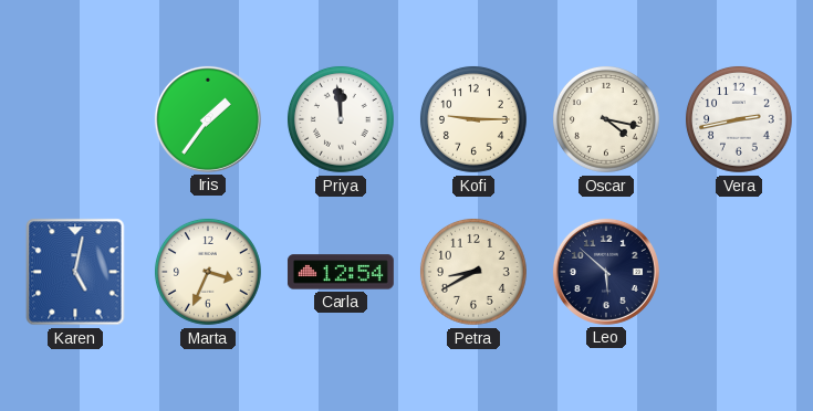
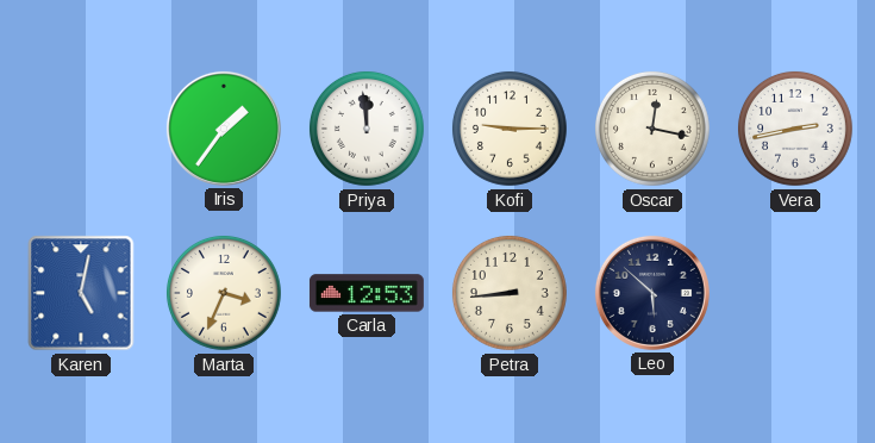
Oscar: 4:17 -> 12:17
Carla: 12:54 -> 12:53
Petra: 8:40 -> 8:44
